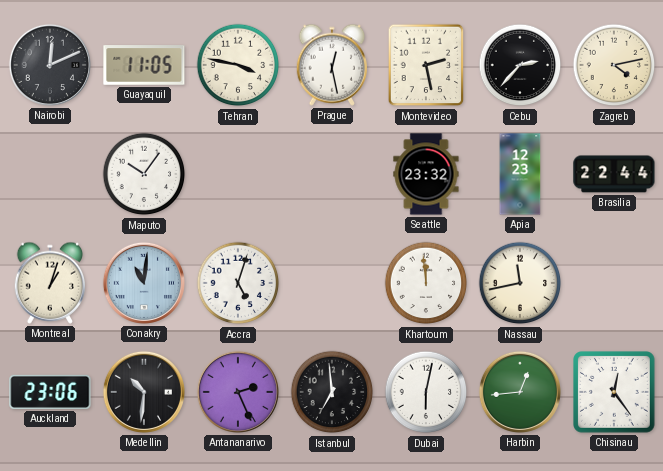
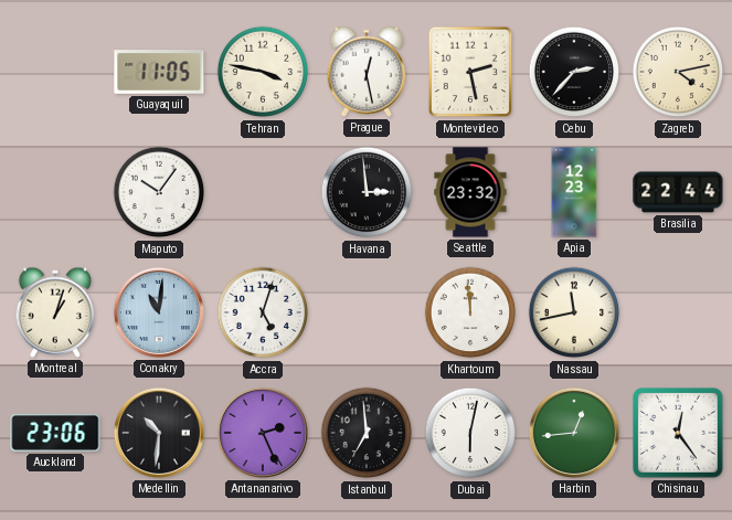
Nairobi: 12:11 -> none
Havana: none -> 2:59
